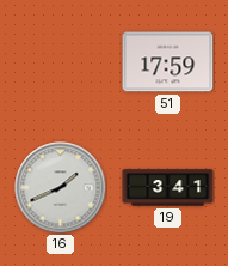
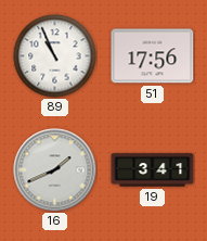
89: none -> 10:56
51: 17:59 -> 17:56
